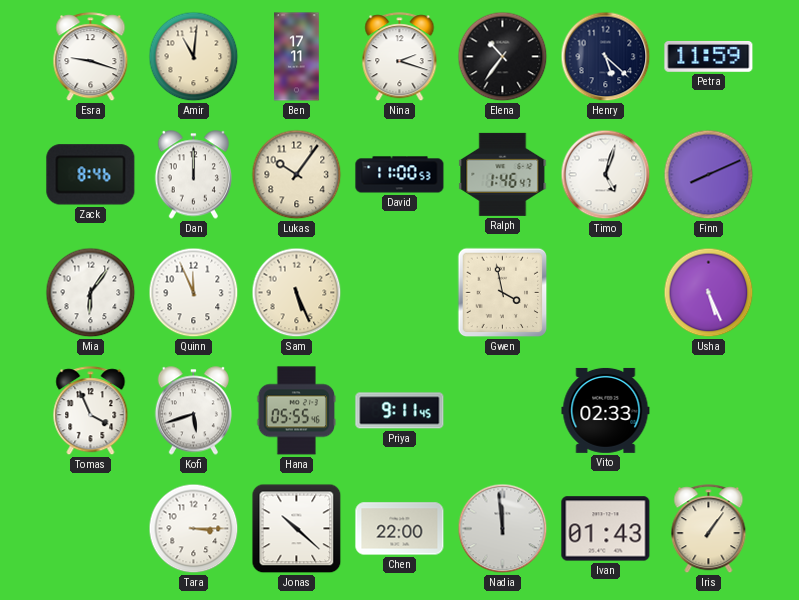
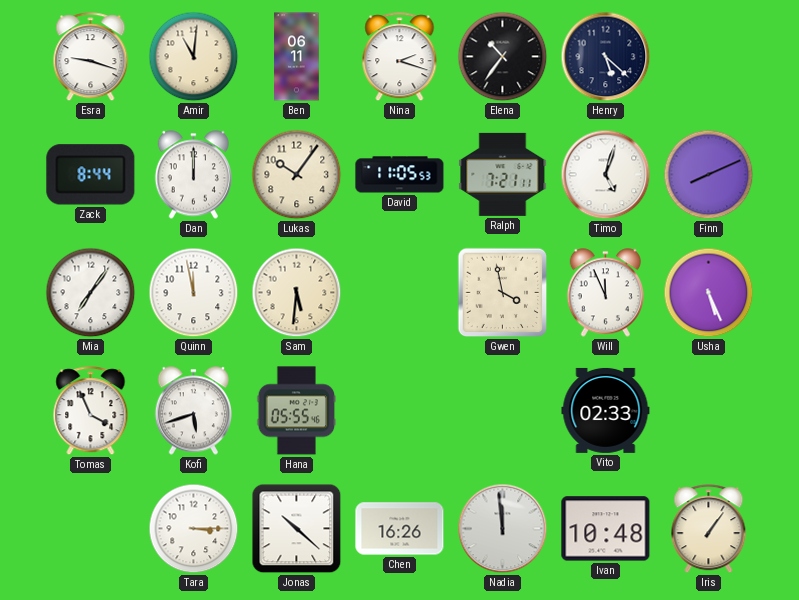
Ben: 17:11 -> 06:11
Petra: 11:59 -> none
Zack: 8:46 -> 8:44
David: 11:00 -> 11:05
Ralph: 1:46 -> 7:21
Mia: 6:06 -> 7:06
Quinn: 11:56 -> 11:58
Sam: 5:26 -> 5:31
Will: none -> 11:56
Priya: 9:11 -> none
Chen: 22:00 -> 16:26
Ivan: 01:43 -> 10:48
